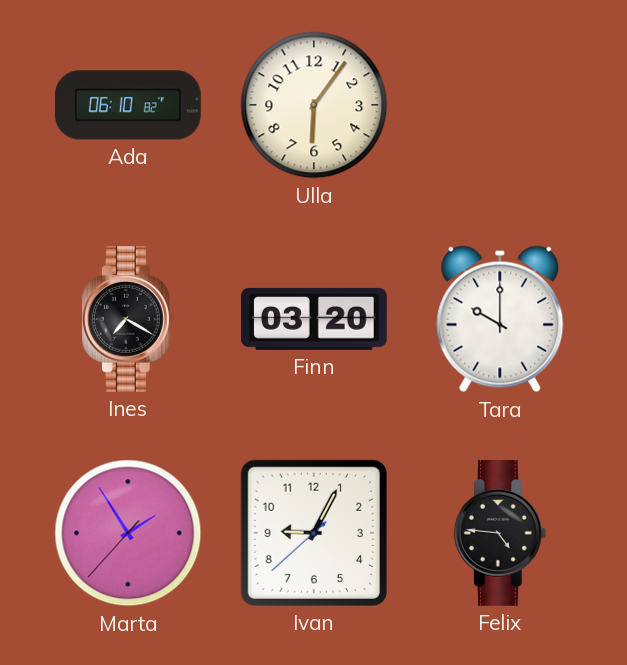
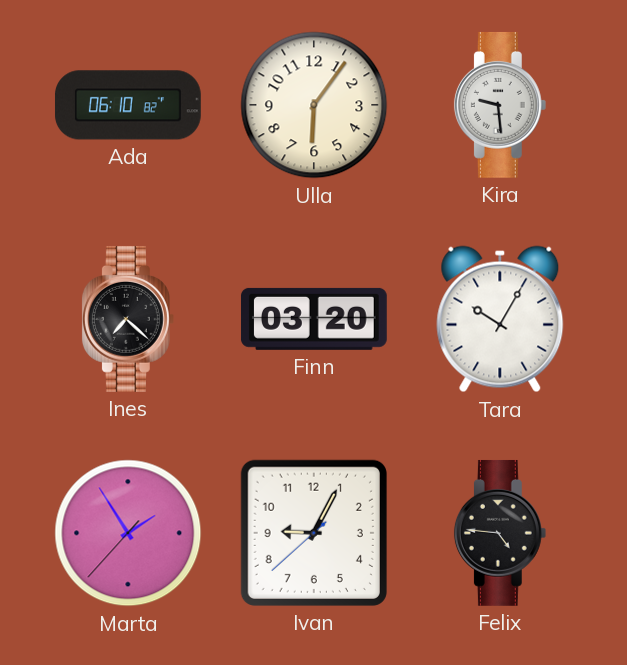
Kira: none -> 9:29
Ines: 7:20 -> 7:22
Tara: 10:00 -> 10:05
